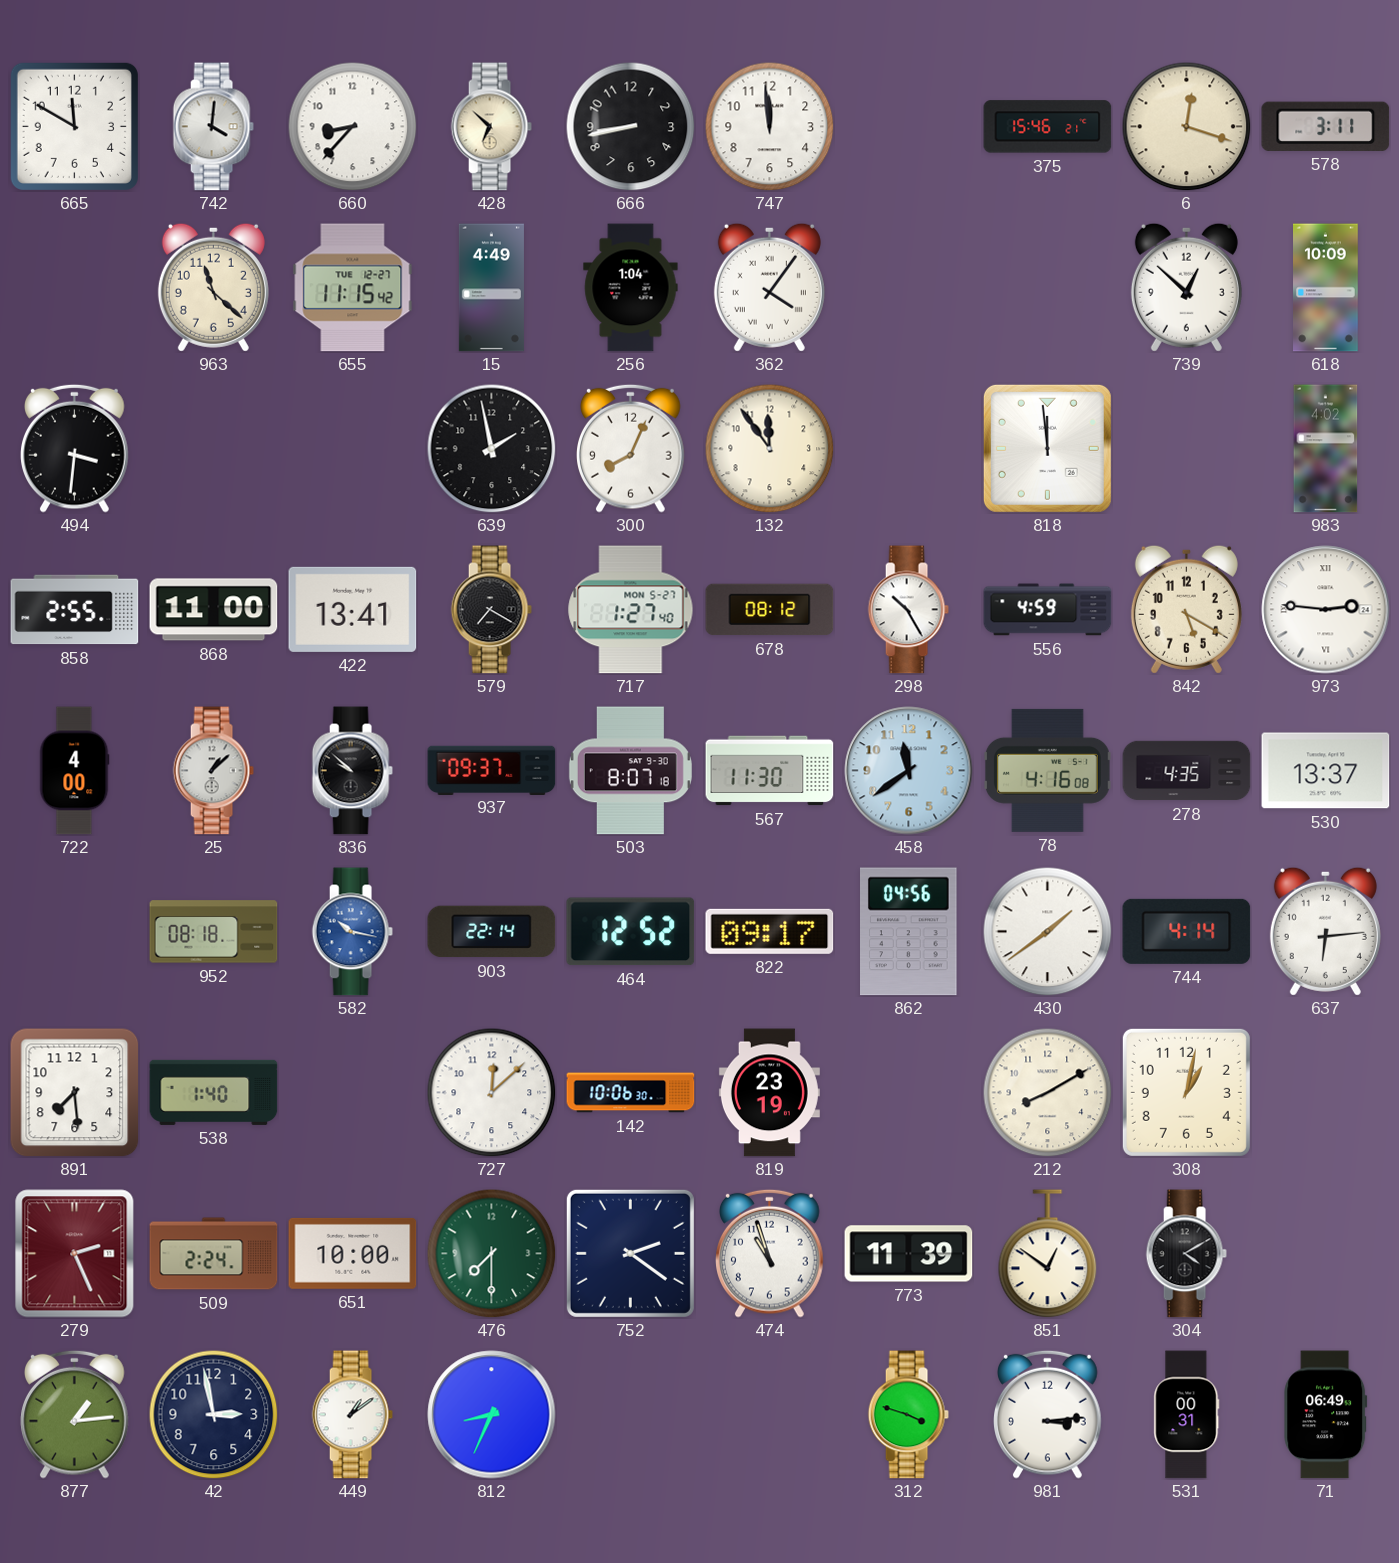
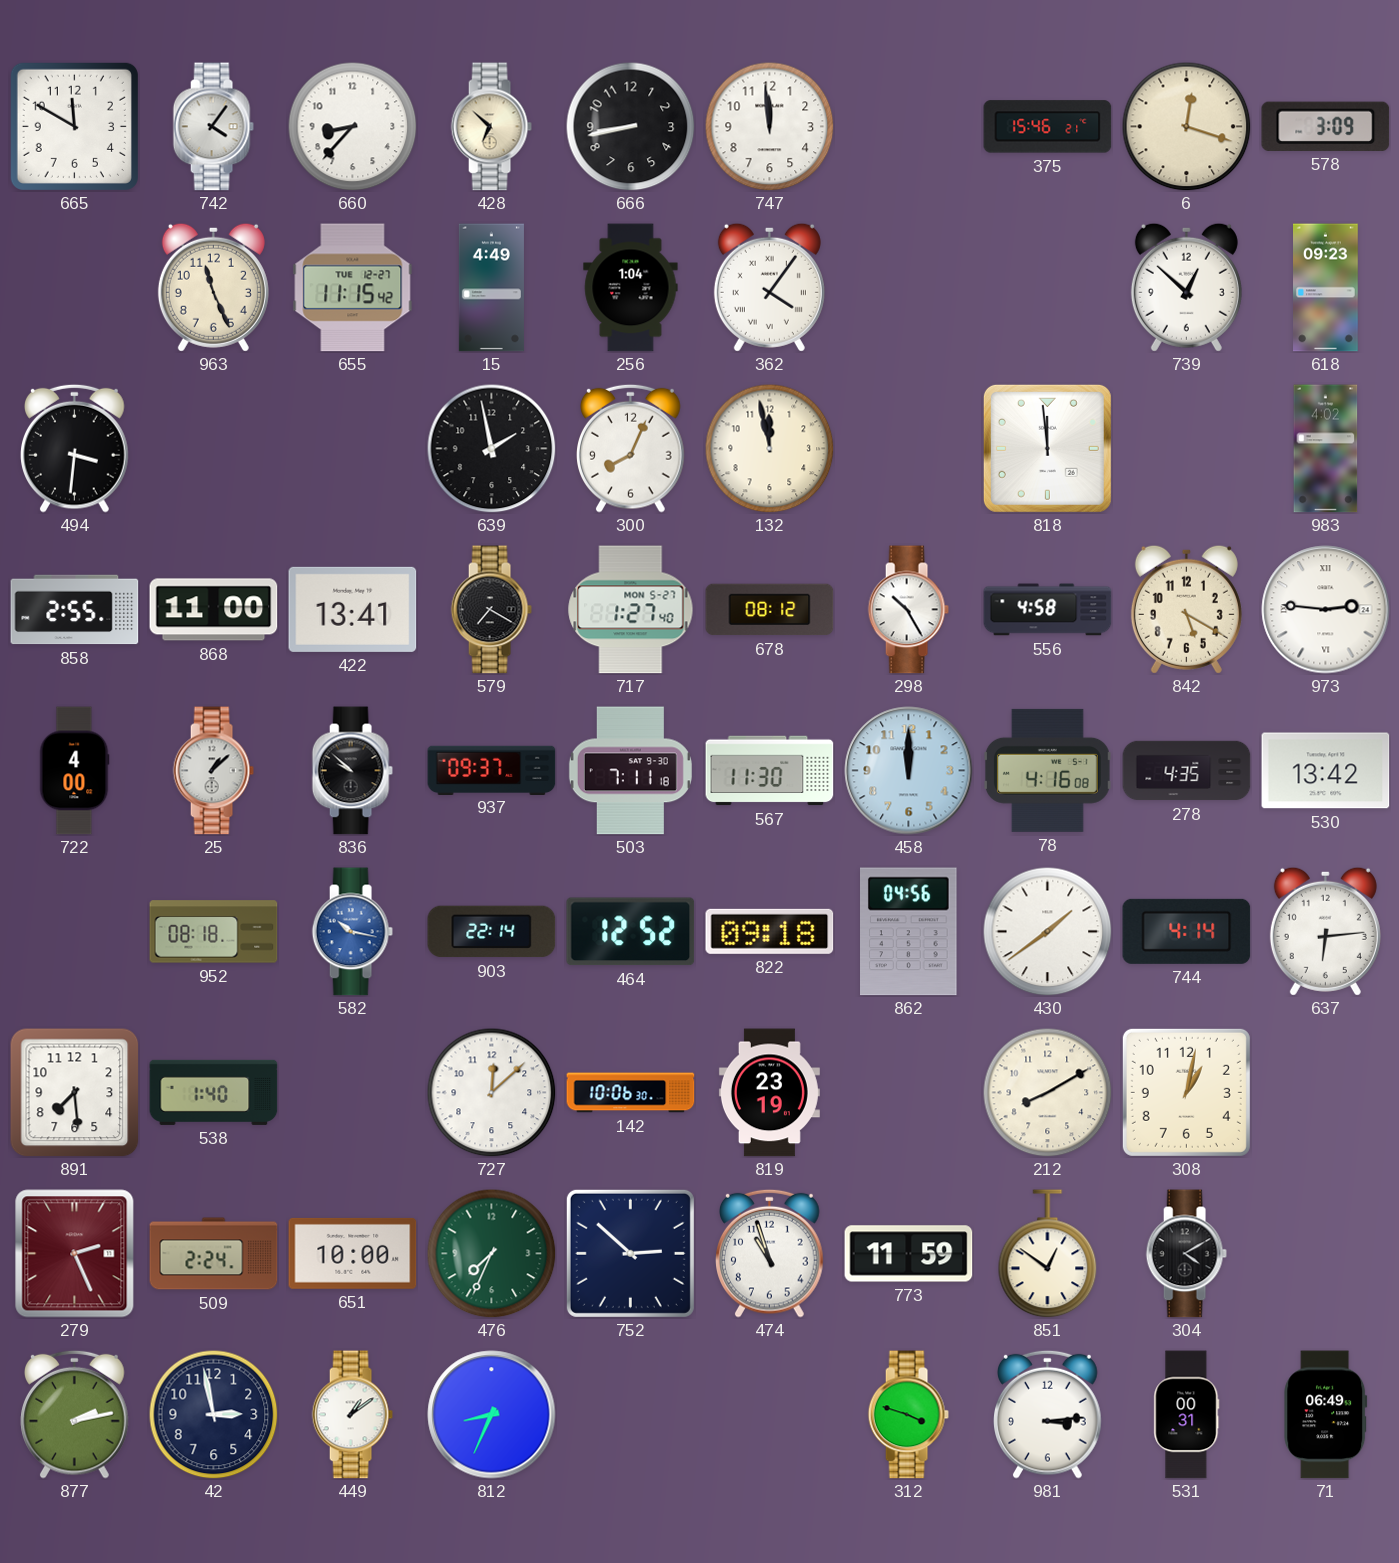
742: 4:01 -> 4:06
578: 3:11 -> 3:09
963: 11:22 -> 11:26
618: 10:09 -> 09:23
132: 11:54 -> 11:58
556: 4:59 -> 4:58
503: 8:07 -> 7:11
458: 11:39 -> 12:00
530: 13:37 -> 13:42
822: 09:17 -> 09:18
476: 7:30 -> 7:34
752: 2:21 -> 2:52
773: 11:39 -> 11:59
877: 1:14 -> 2:13
